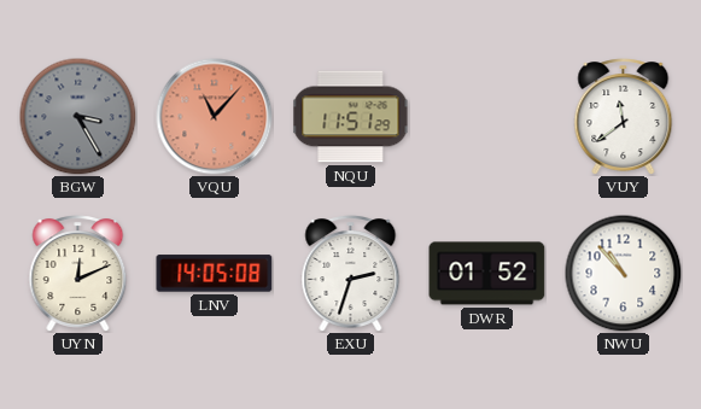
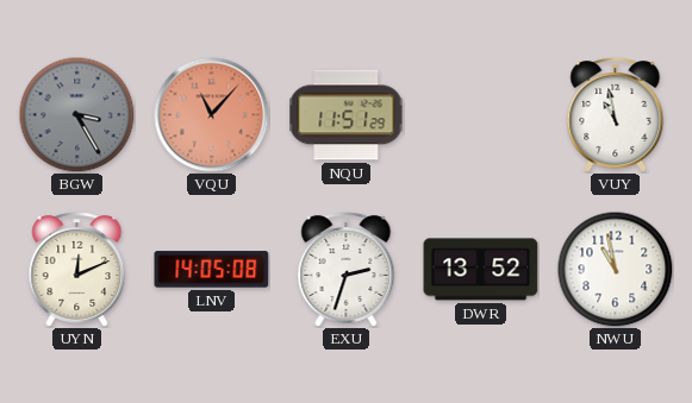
VUY: 11:39 -> 10:58
DWR: 01:52 -> 13:52
NWU: 10:53 -> 10:58
